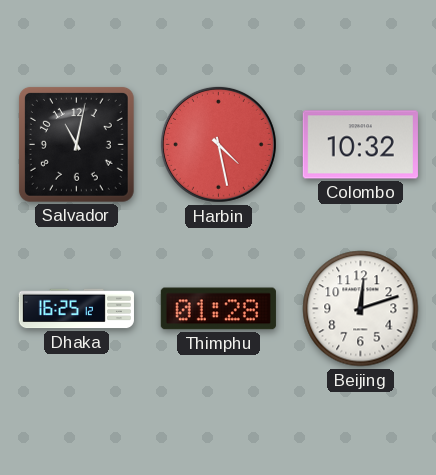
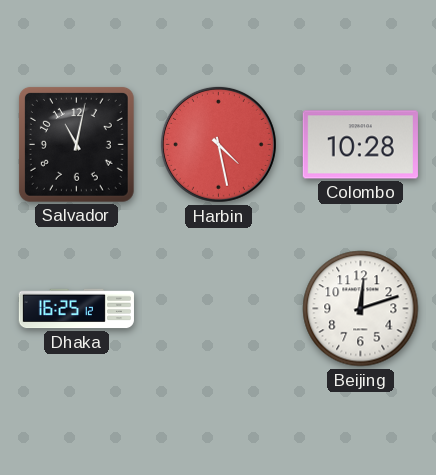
Colombo: 10:32 -> 10:28
Thimphu: 01:28 -> none
